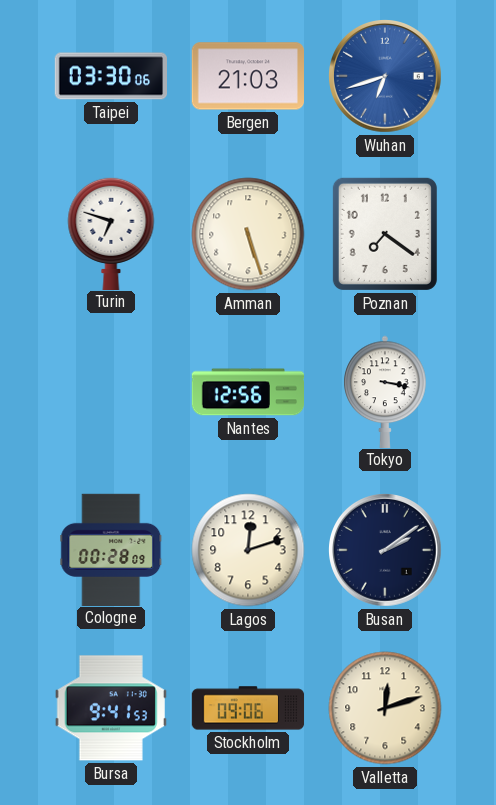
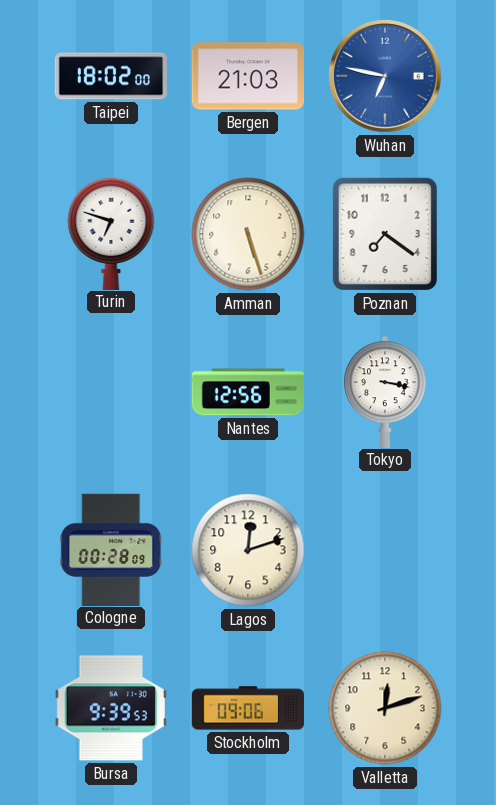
Taipei: 03:30 -> 18:02
Wuhan: 6:42 -> 6:47
Busan: 2:09 -> none
Bursa: 9:41 -> 9:39
